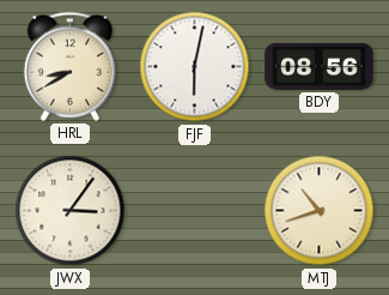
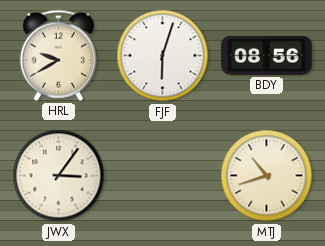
HRL: 8:40 -> 9:40
FJF: 6:02 -> 6:03
